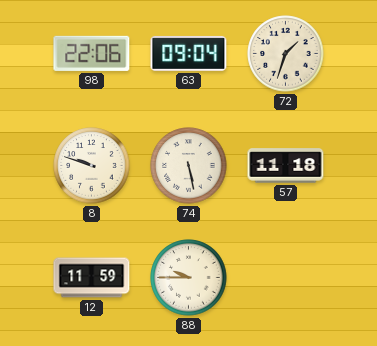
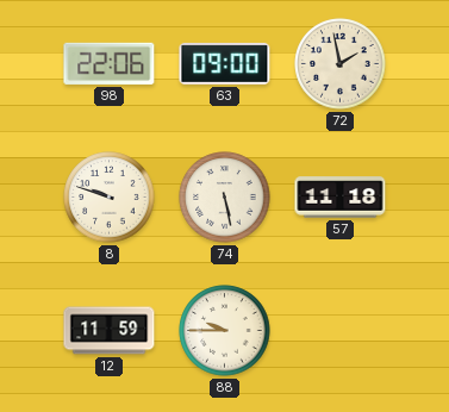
63: 09:04 -> 09:00
72: 1:33 -> 1:58
